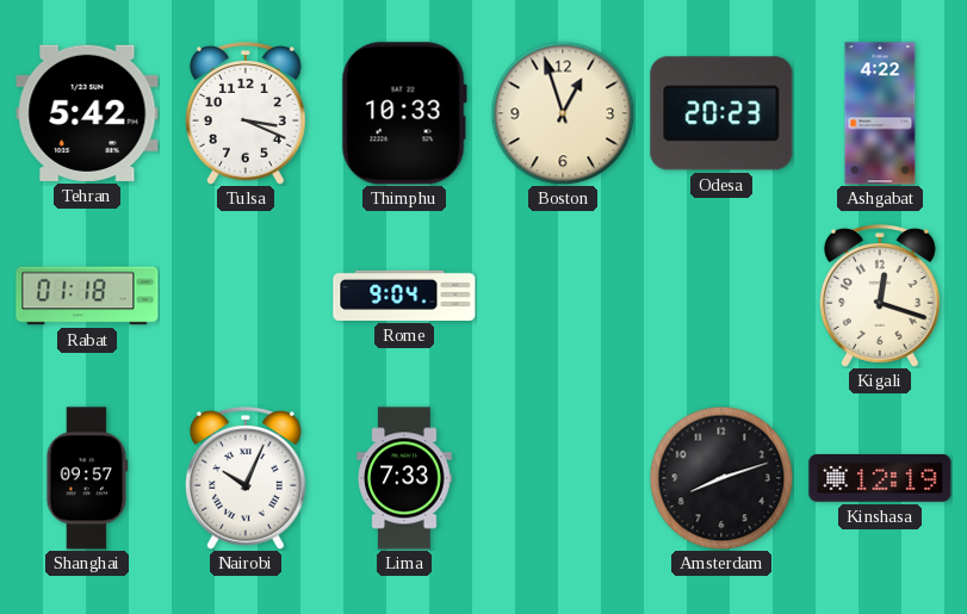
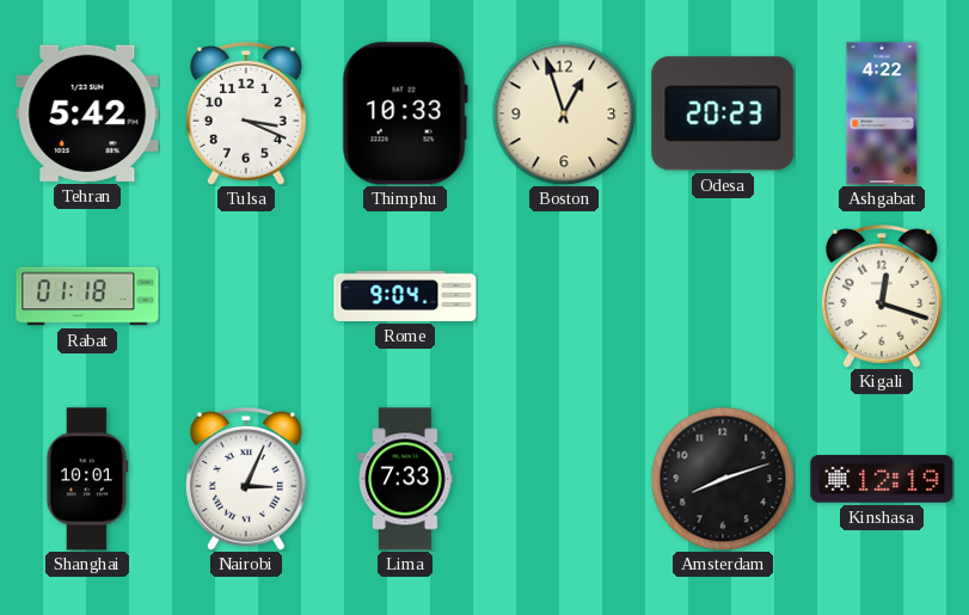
Shanghai: 09:57 -> 10:01
Nairobi: 10:04 -> 3:04
